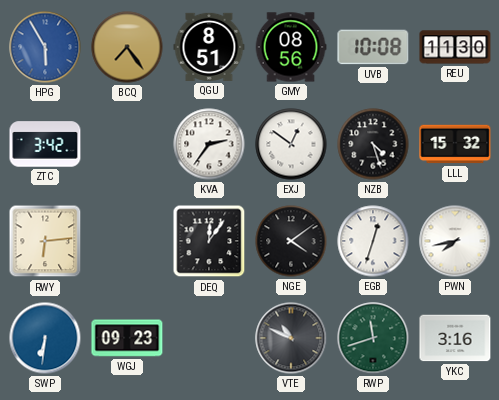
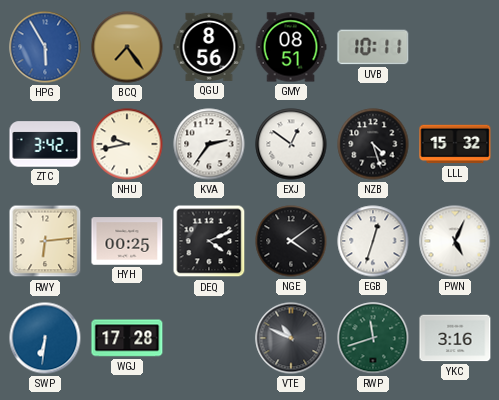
QGU: 8:51 -> 8:56
GMY: 08:56 -> 08:51
UVB: 10:08 -> 10:11
REU: 11:30 -> none
NHU: none -> 9:43
HYH: none -> 00:25
DEQ: 12:06 -> 4:11
PWN: 7:43 -> 5:04
WGJ: 09:23 -> 17:28
